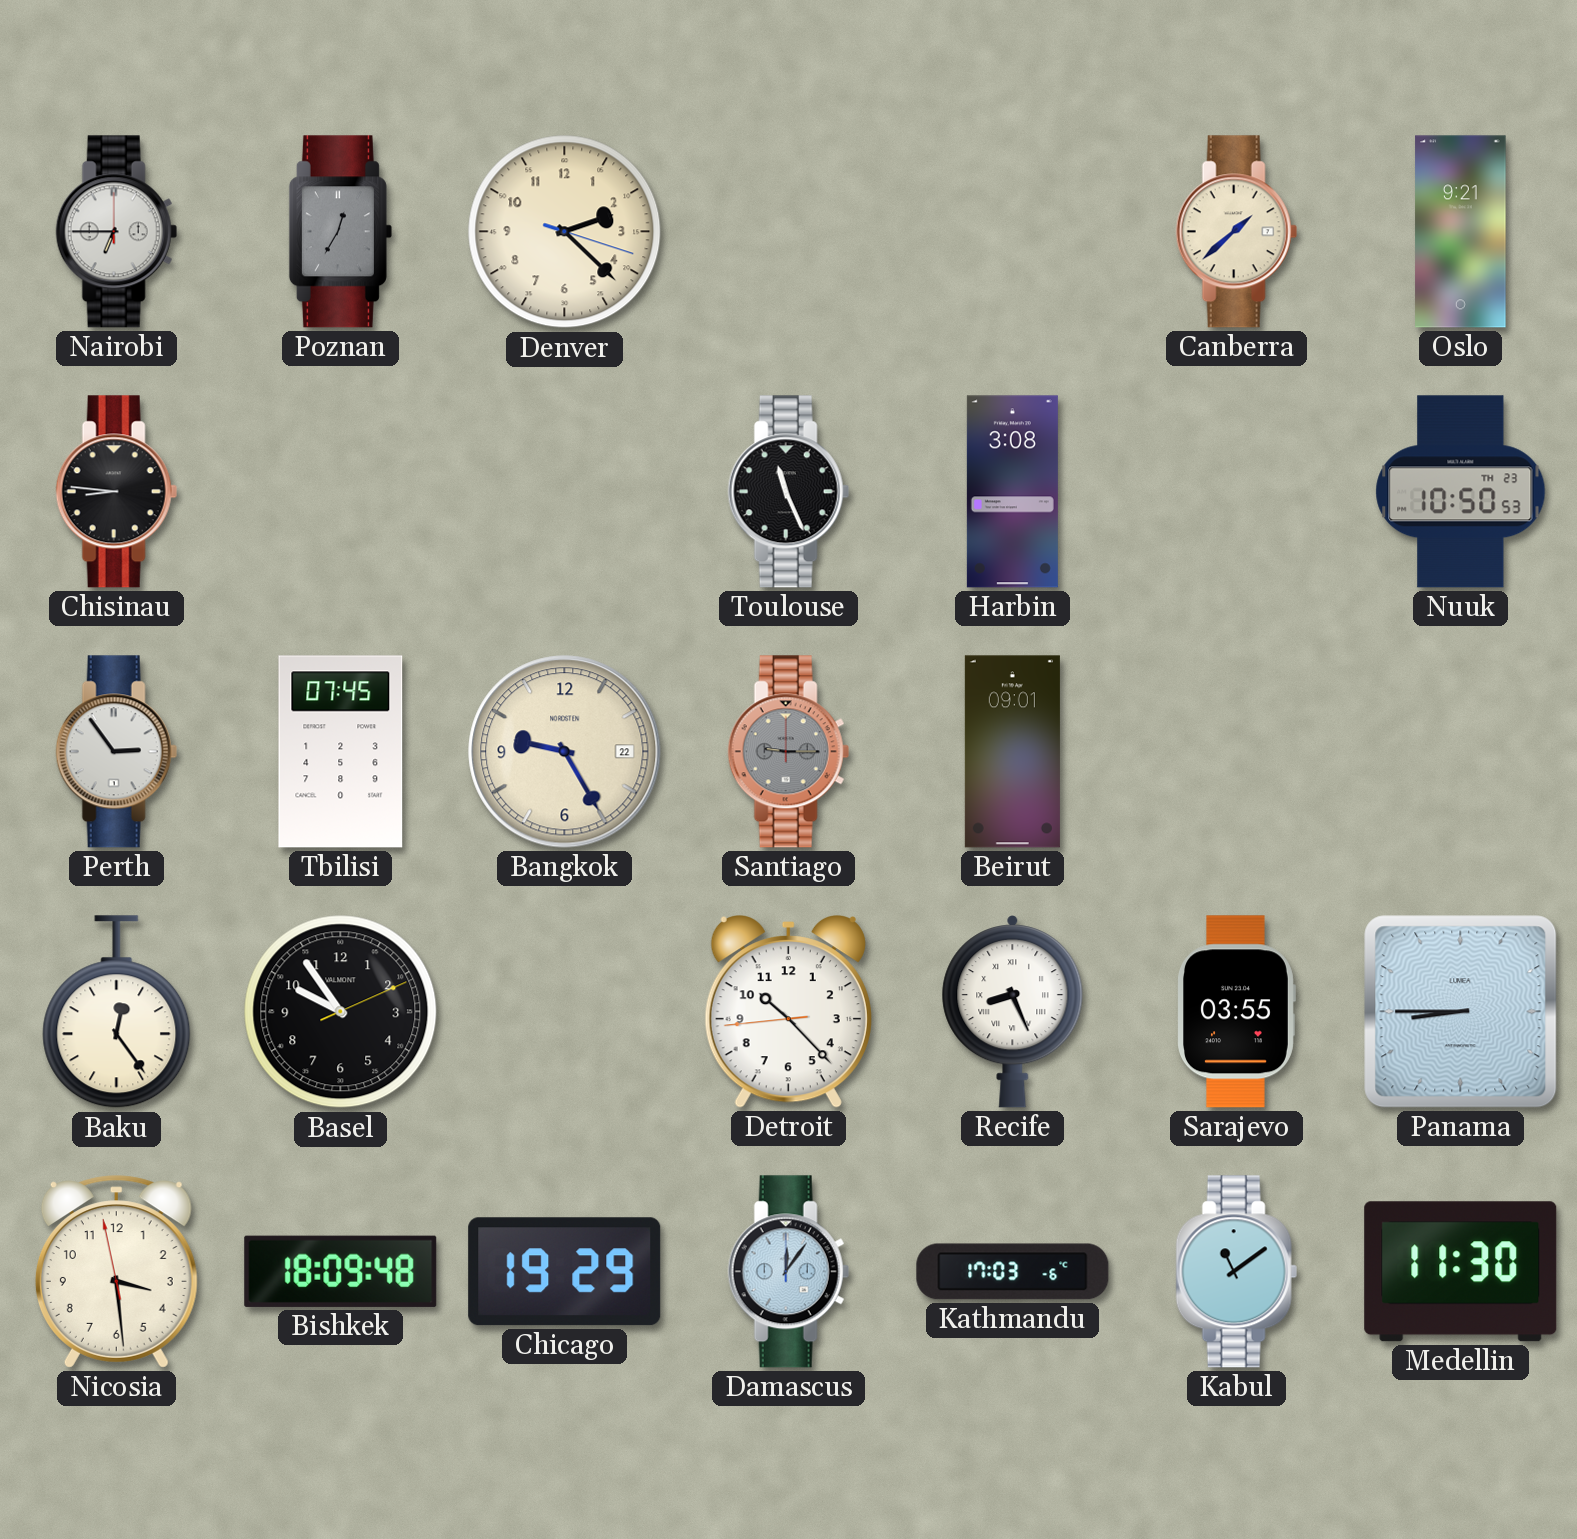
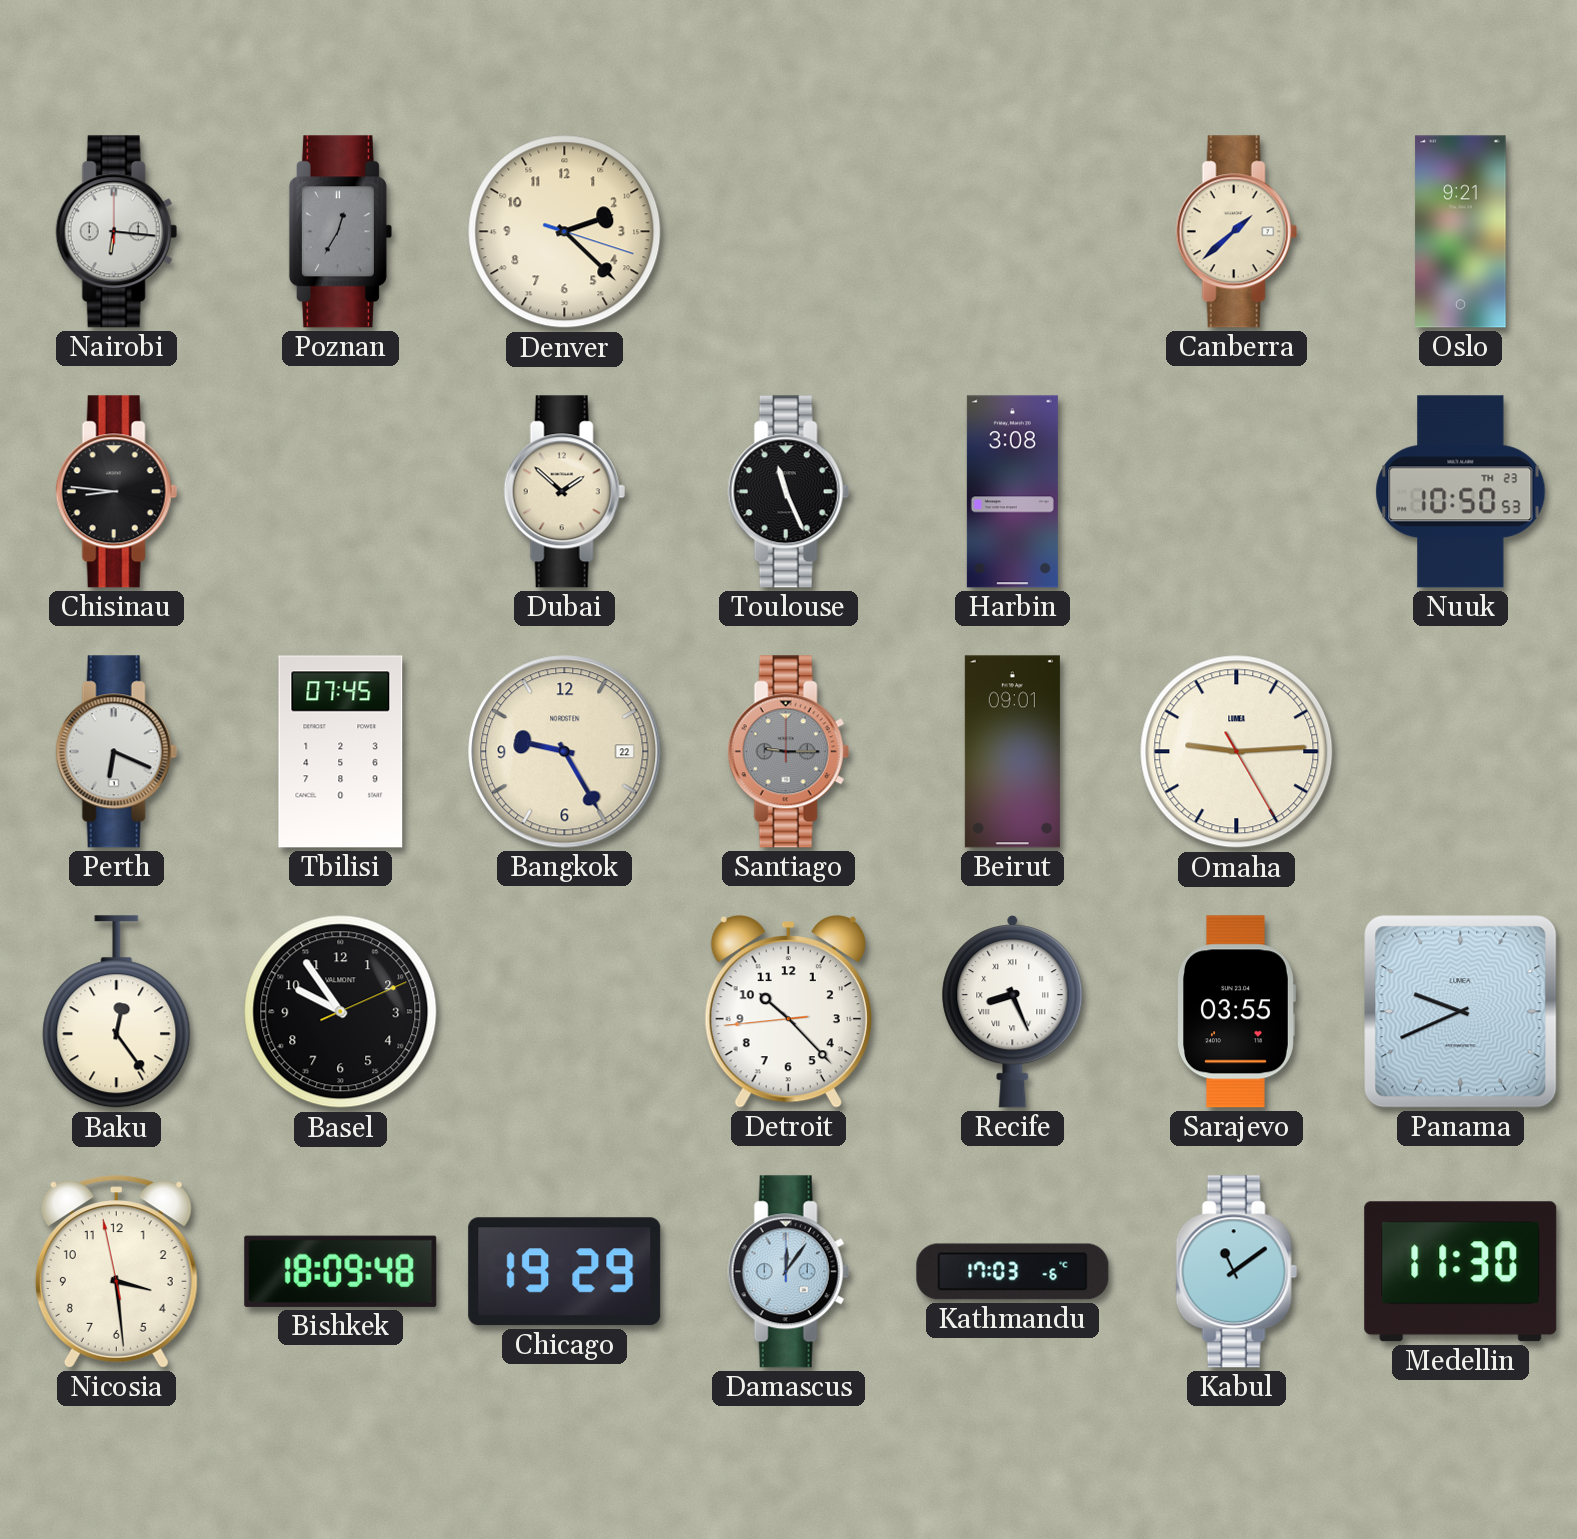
Nairobi: 6:45 -> 6:16
Dubai: none -> 1:52
Perth: 2:54 -> 6:19
Omaha: none -> 9:14
Panama: 8:45 -> 9:41
